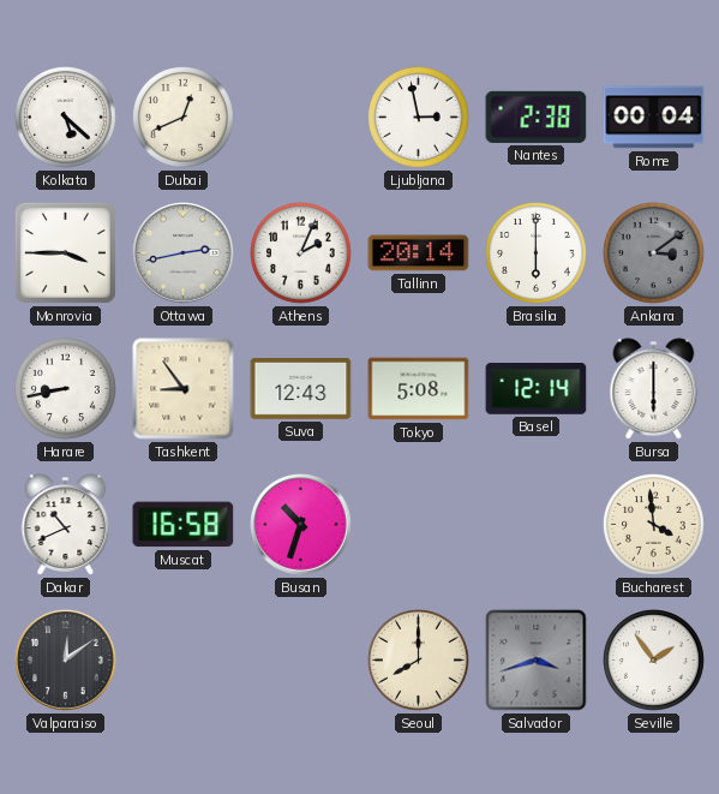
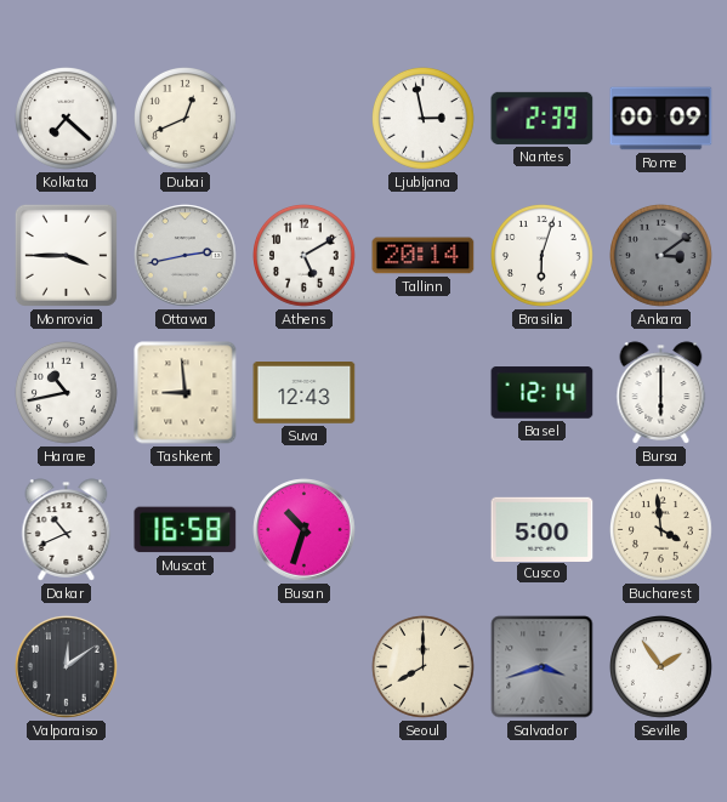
Kolkata: 5:22 -> 7:22
Nantes: 2:38 -> 2:39
Rome: 00:04 -> 00:09
Athens: 2:04 -> 5:10
Brasilia: 6:00 -> 6:03
Harare: 8:43 -> 10:43
Tashkent: 8:54 -> 8:59
Tokyo: 5:08 -> none
Cusco: none -> 5:00
